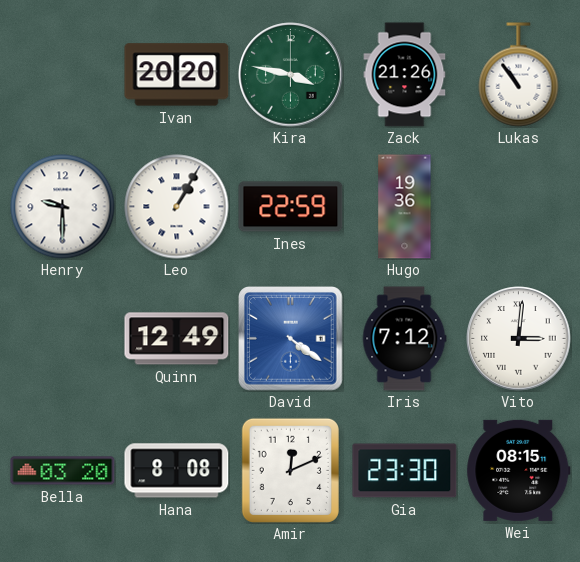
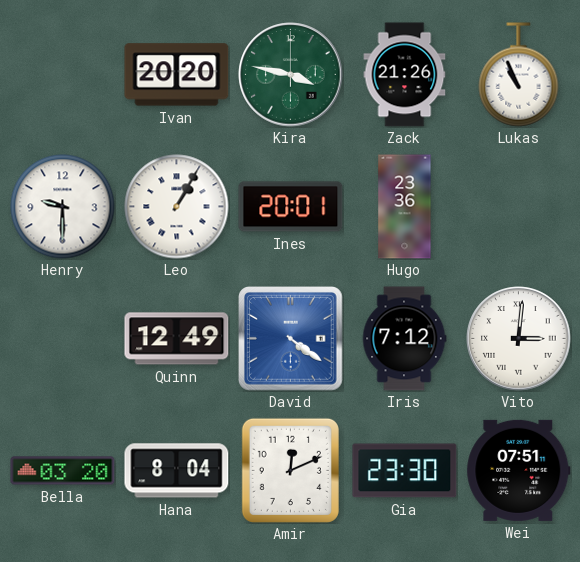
Lukas: 10:54 -> 10:56
Ines: 22:59 -> 20:01
Hugo: 19:36 -> 23:36
Hana: 8:08 -> 8:04
Wei: 08:15 -> 07:51
